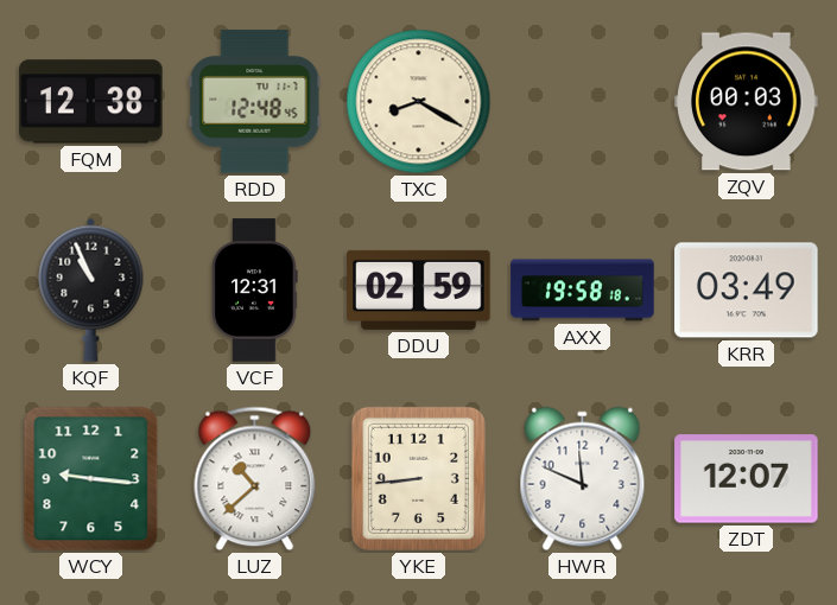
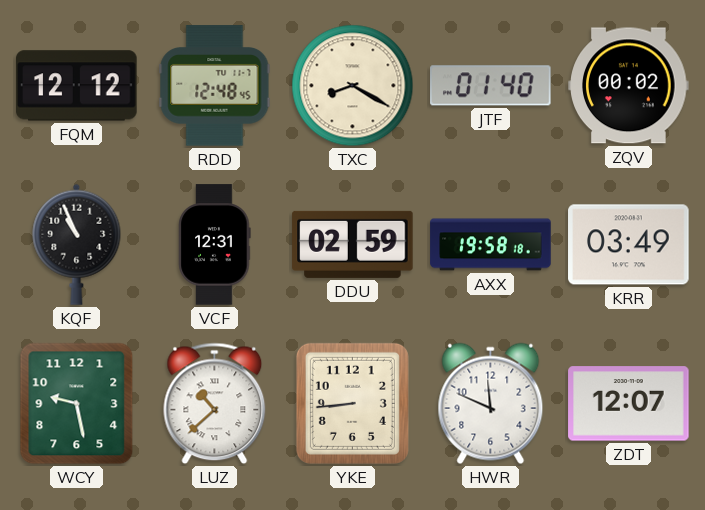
FQM: 12:38 -> 12:12
JTF: none -> 01:40
ZQV: 00:03 -> 00:02
WCY: 9:16 -> 9:28
